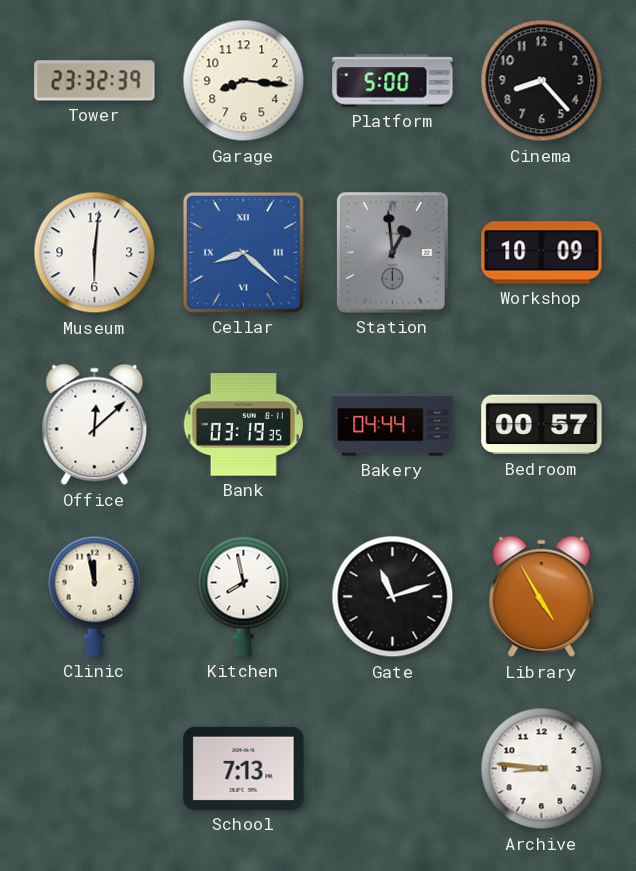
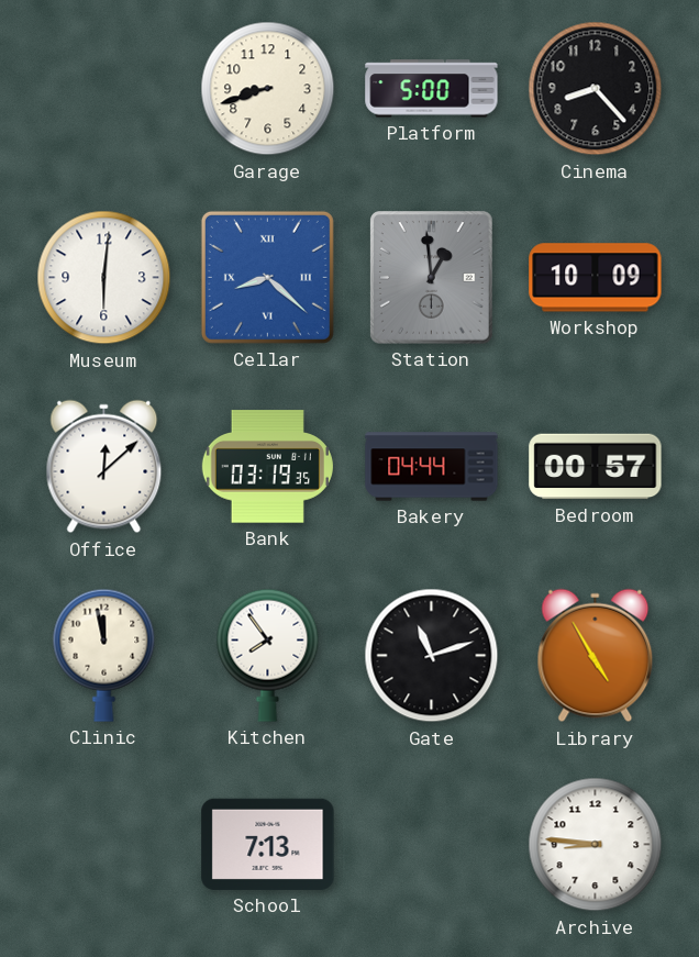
Tower: 23:32 -> none
Garage: 8:16 -> 8:42
Kitchen: 7:58 -> 7:54
